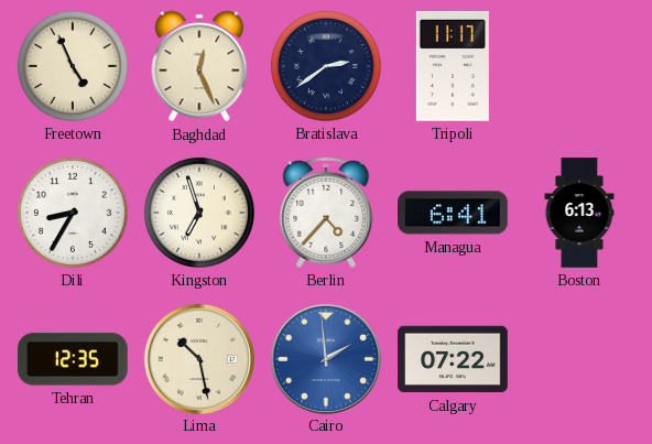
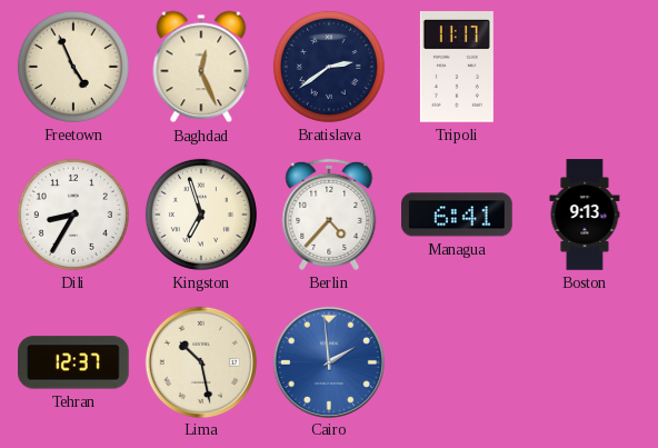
Boston: 6:13 -> 9:13
Tehran: 12:35 -> 12:37
Calgary: 07:22 -> none
